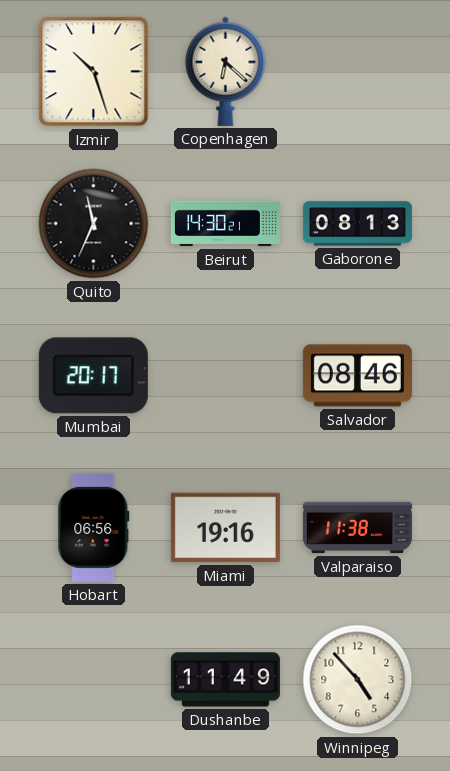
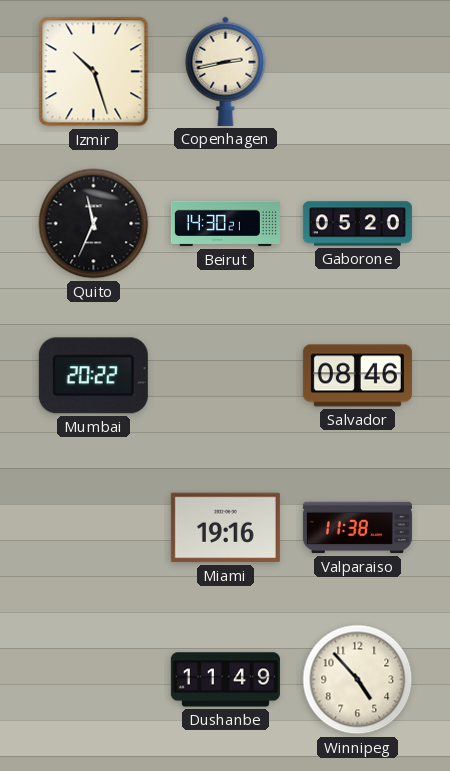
Copenhagen: 6:22 -> 2:43
Gaborone: 08:13 -> 05:20
Mumbai: 20:17 -> 20:22
Hobart: 06:56 -> none
